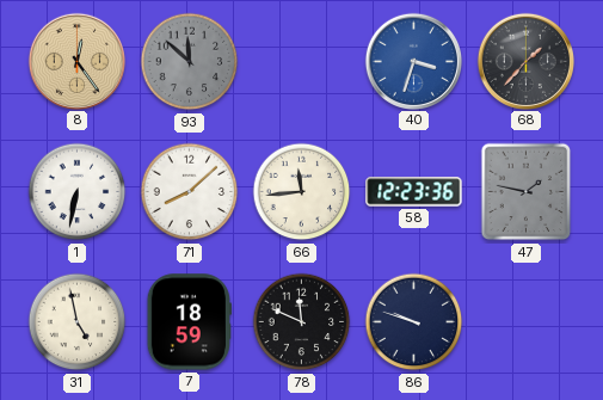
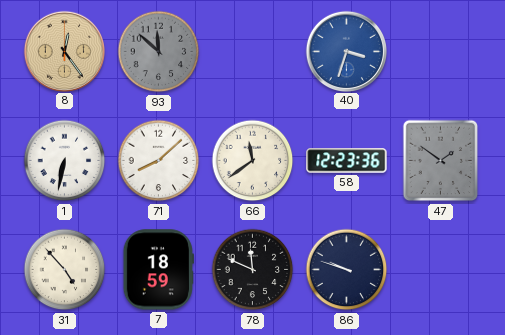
68: 1:37 -> none
66: 11:44 -> 11:39
47: 1:47 -> 1:51
31: 4:58 -> 4:53
